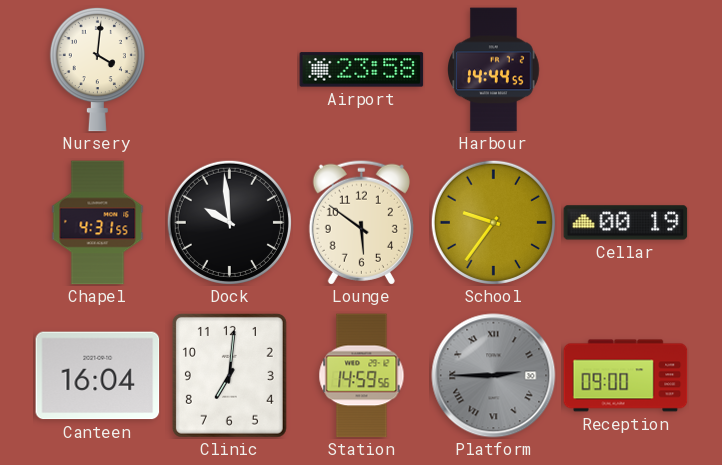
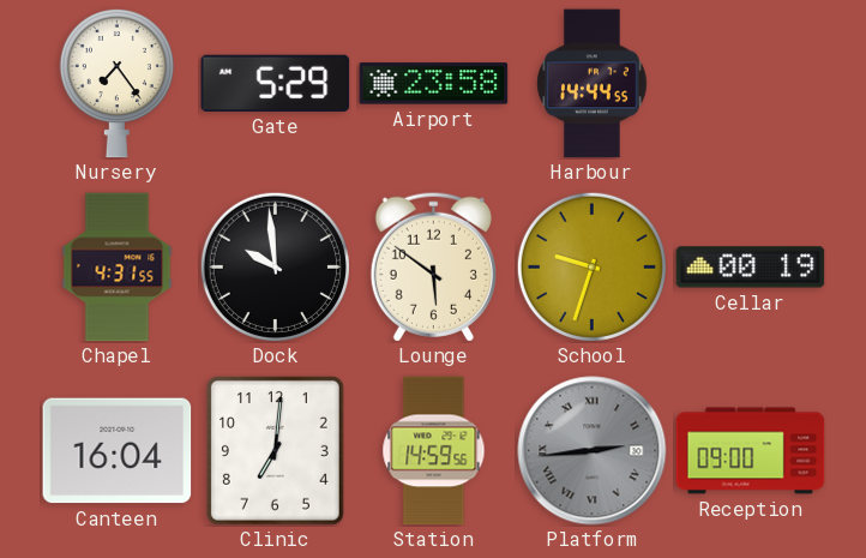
Nursery: 4:01 -> 7:24
Gate: none -> 5:29
School: 9:36 -> 9:33
Platform: 2:45 -> 2:44
